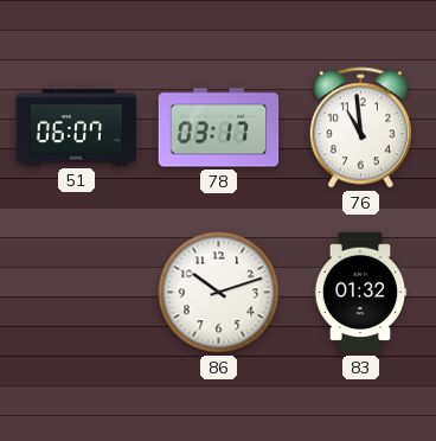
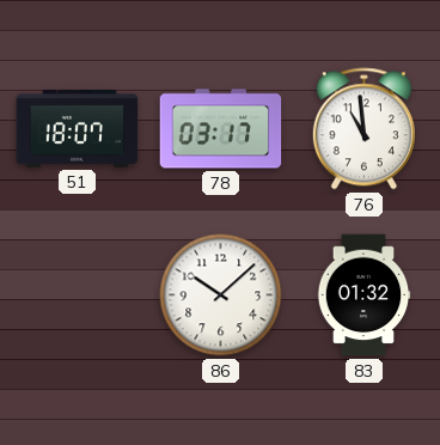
51: 06:07 -> 18:07
86: 10:12 -> 10:08
